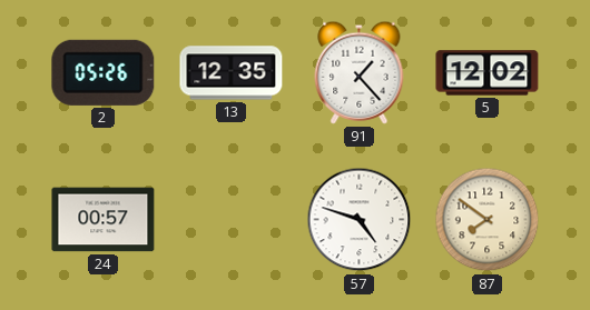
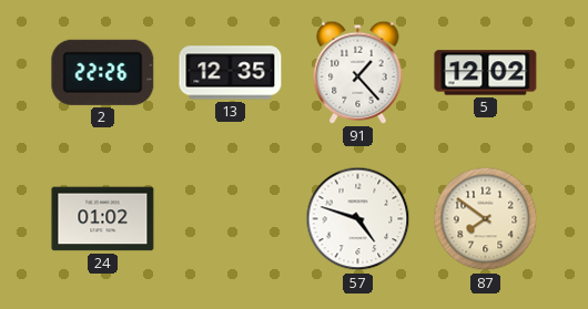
2: 05:26 -> 22:26
24: 00:57 -> 01:02
